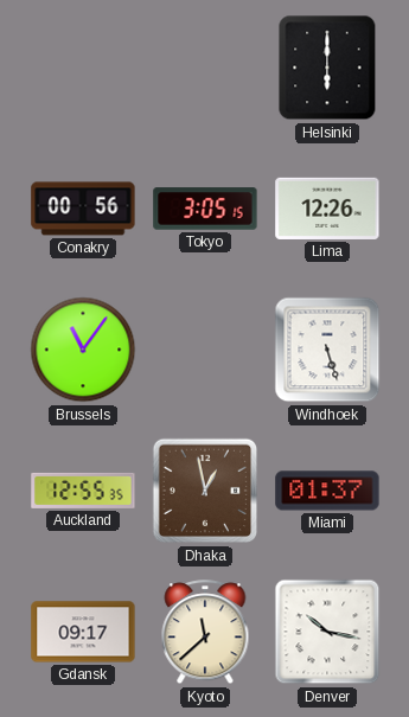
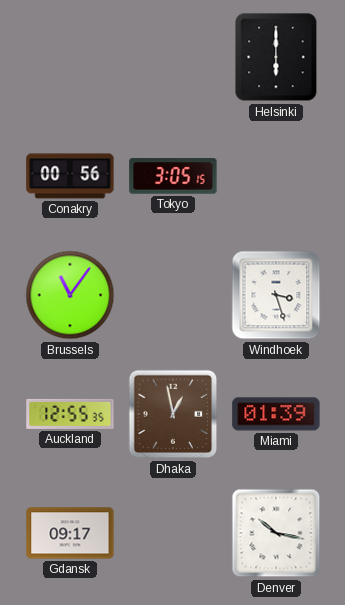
Lima: 12:26 -> none
Windhoek: 5:27 -> 3:27
Miami: 01:37 -> 01:39
Kyoto: 11:38 -> none
